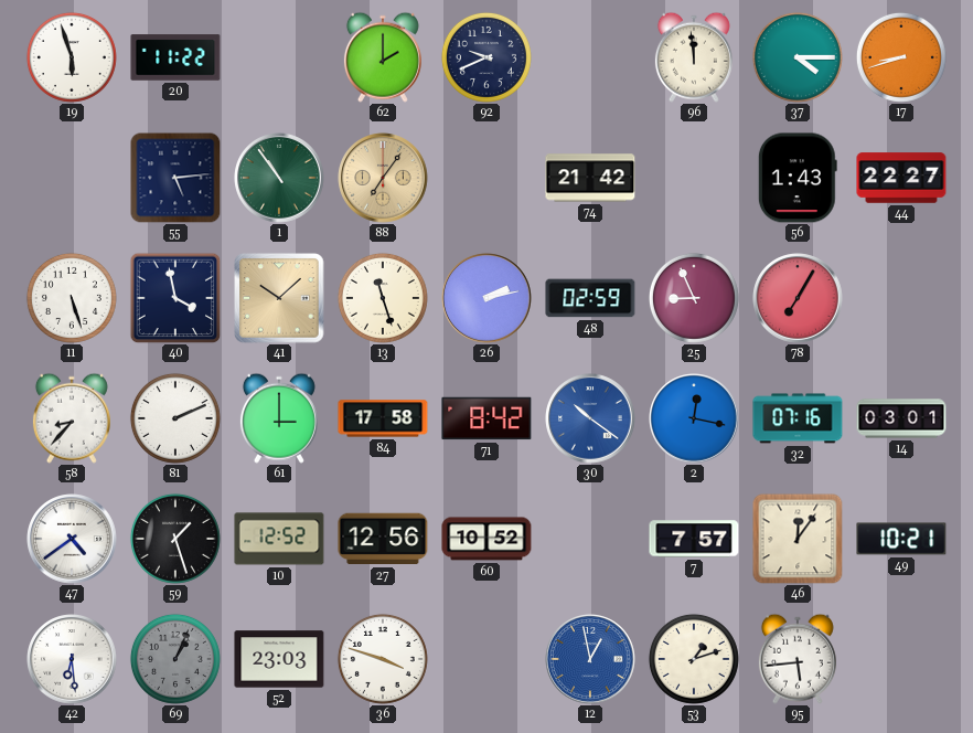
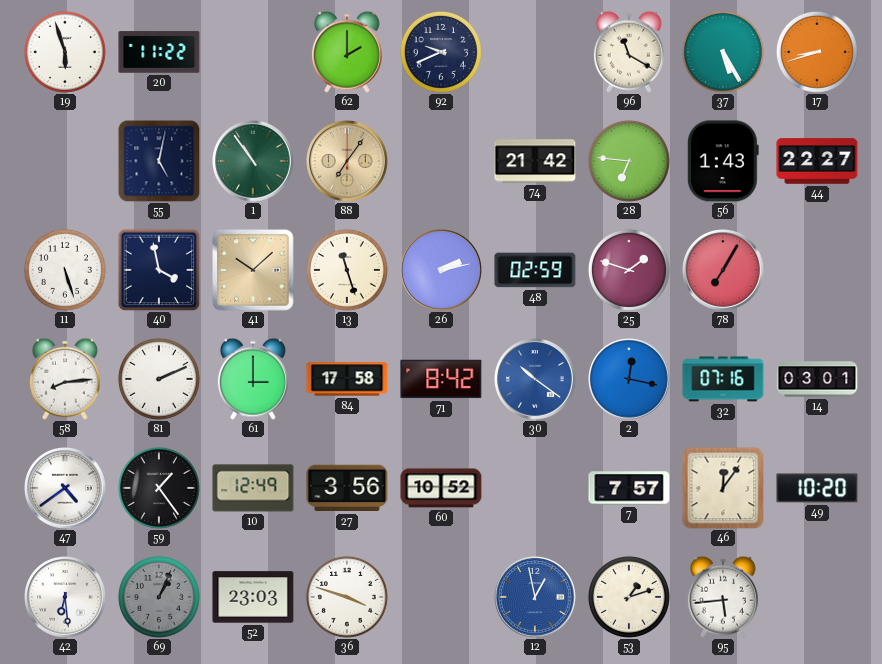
96: 11:59 -> 11:20
37: 4:15 -> 5:25
55: 5:14 -> 5:02
28: none -> 6:46
25: 8:56 -> 1:48
58: 8:37 -> 8:14
59: 1:27 -> 1:24
10: 12:52 -> 12:49
27: 12:56 -> 3:56
49: 10:21 -> 10:20
